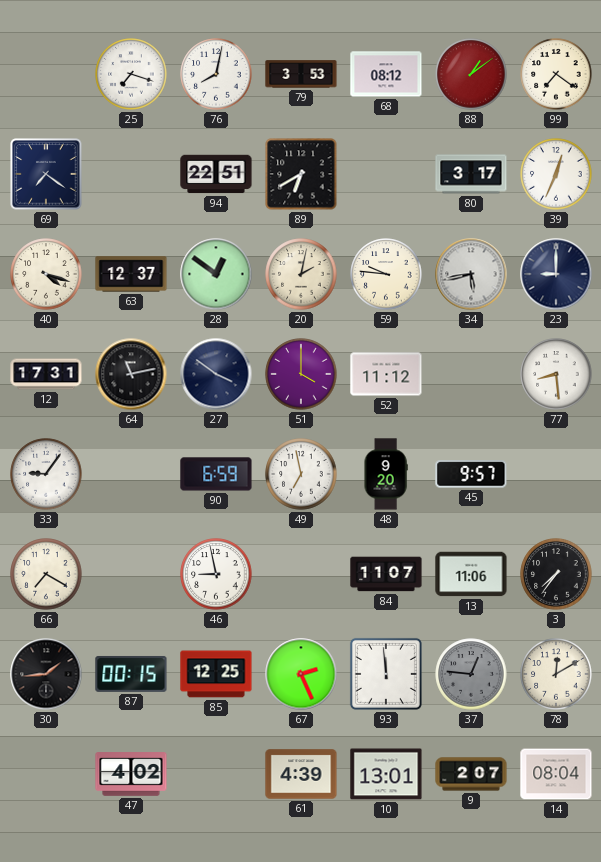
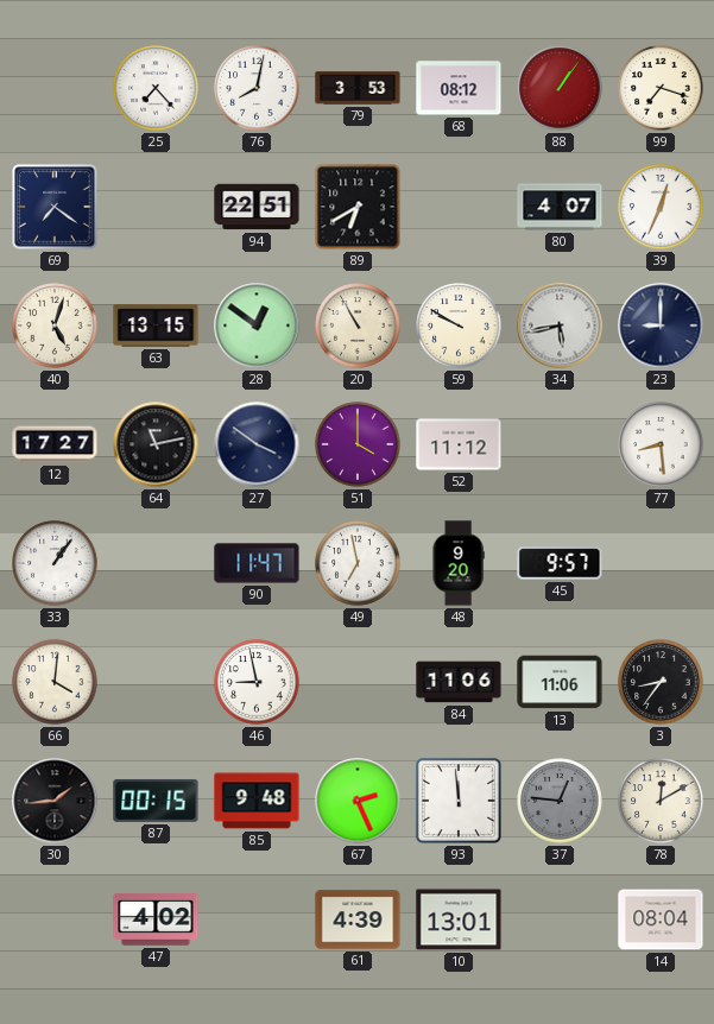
25: 7:18 -> 7:23
88: 1:09 -> 1:06
99: 7:21 -> 7:18
80: 3:17 -> 4:07
40: 4:18 -> 5:03
63: 12:37 -> 13:15
20: 2:02 -> 10:55
59: 9:46 -> 9:50
12: 17:31 -> 17:27
33: 9:06 -> 1:06
90: 6:59 -> 11:47
66: 7:20 -> 4:01
84: 11:07 -> 11:06
3: 7:36 -> 8:36
85: 12:25 -> 9:48
9: 2:07 -> none
